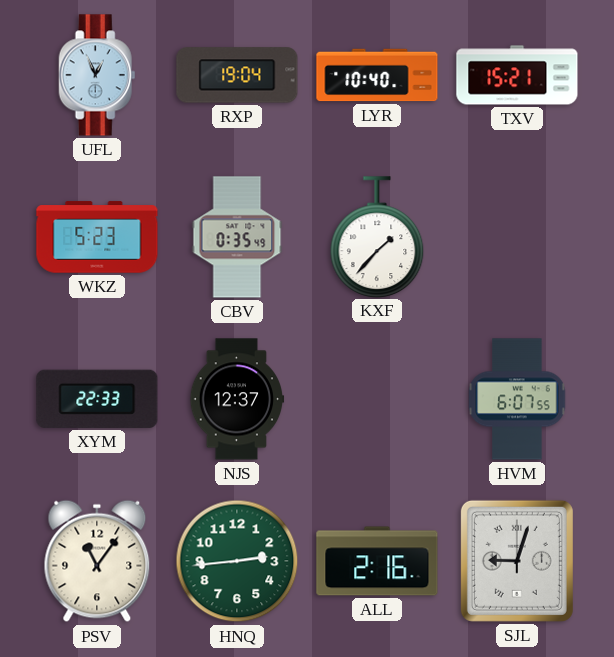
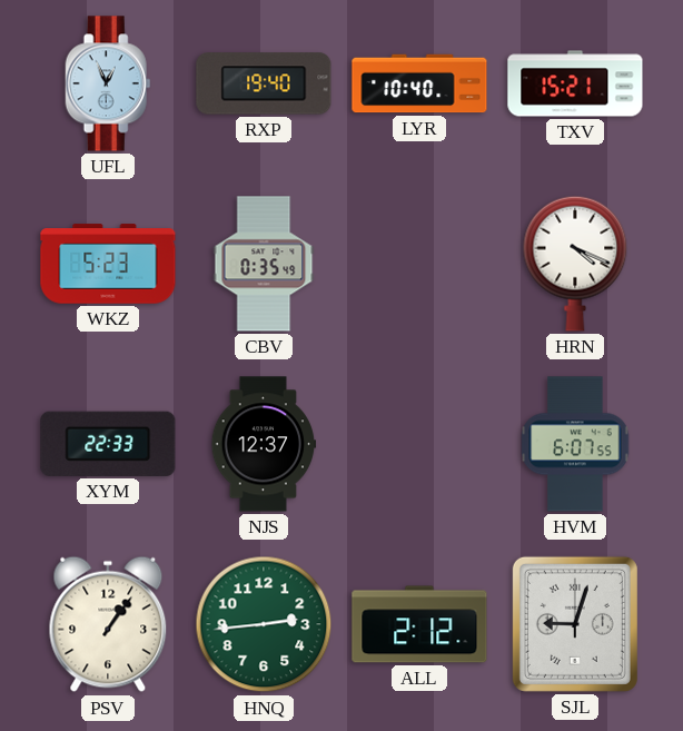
RXP: 19:04 -> 19:40
KXF: 1:37 -> none
HRN: none -> 4:19
PSV: 11:06 -> 1:06
ALL: 2:16 -> 2:12
